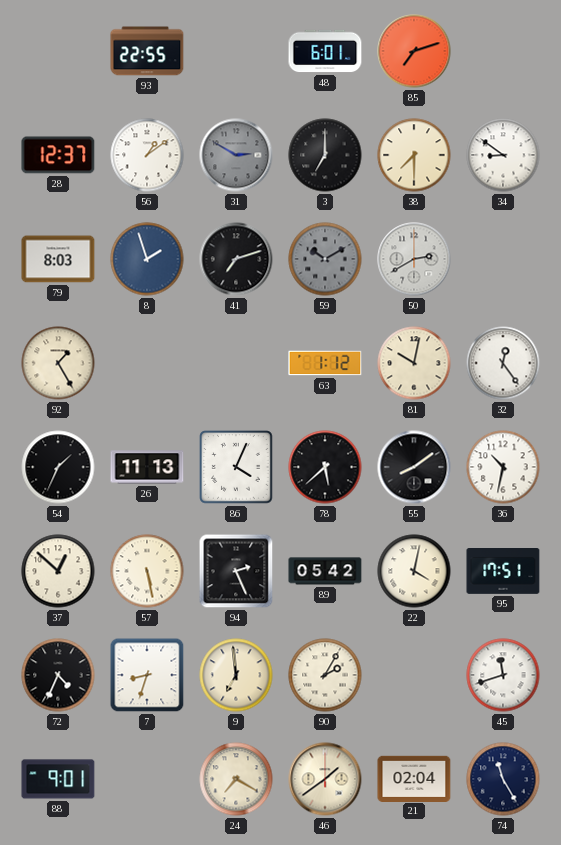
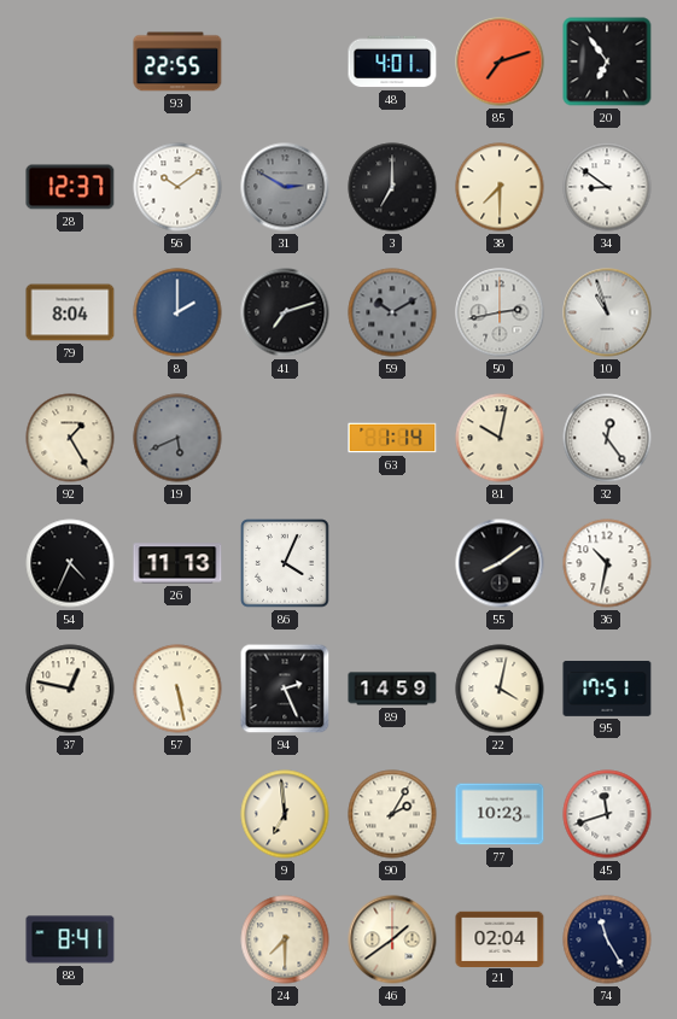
48: 6:01 -> 4:01
20: none -> 6:54
56: 1:09 -> 10:09
79: 8:03 -> 8:04
8: 1:57 -> 2:00
50: 2:40 -> 2:43
10: none -> 10:57
19: none -> 5:41
63: 1:12 -> 1:14
54: 1:34 -> 4:34
78: 5:38 -> none
37: 12:52 -> 12:47
89: 05:42 -> 14:59
72: 4:34 -> none
7: 8:33 -> none
77: none -> 10:23
88: 9:01 -> 8:41
24: 7:20 -> 7:30
